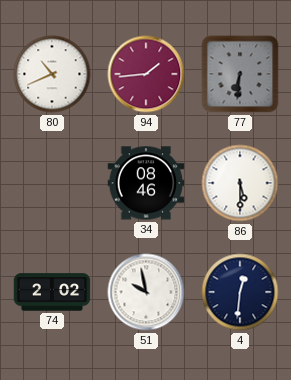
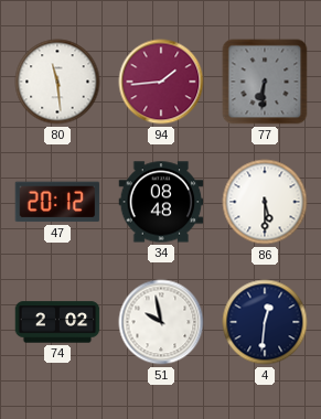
80: 10:41 -> 11:29
47: none -> 20:12
34: 08:46 -> 08:48
